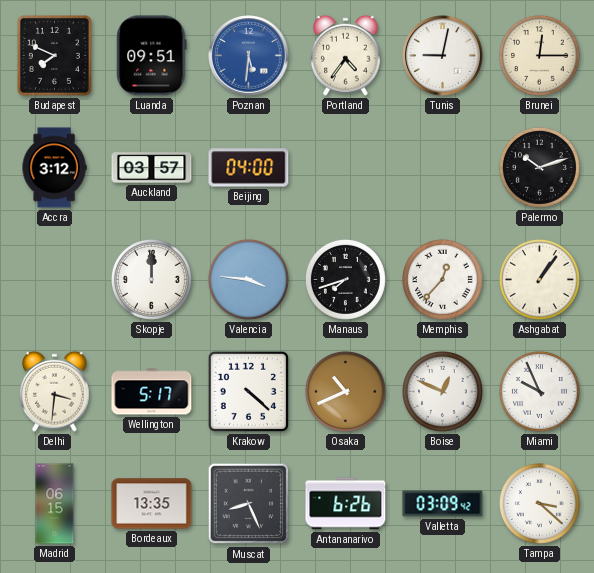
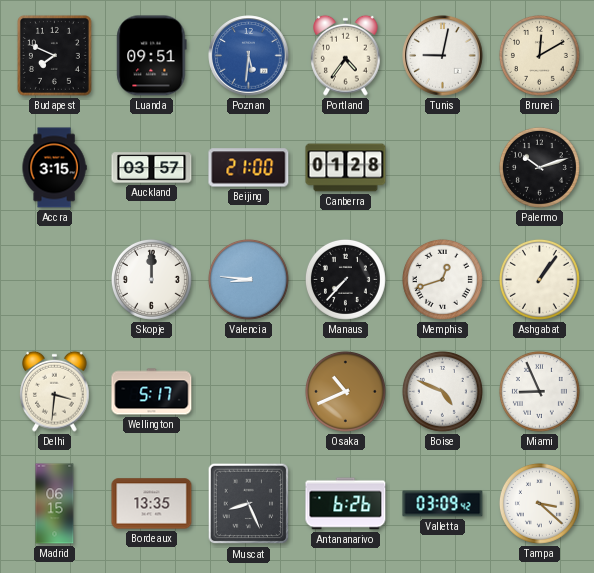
Brunei: 12:15 -> 12:10
Accra: 3:12 -> 3:15
Beijing: 04:00 -> 21:00
Canberra: none -> 01:28
Valencia: 3:46 -> 8:46
Manaus: 7:42 -> 7:37
Memphis: 12:37 -> 12:42
Krakow: 4:22 -> none
Boise: 12:49 -> 4:49
Miami: 9:56 -> 8:56
